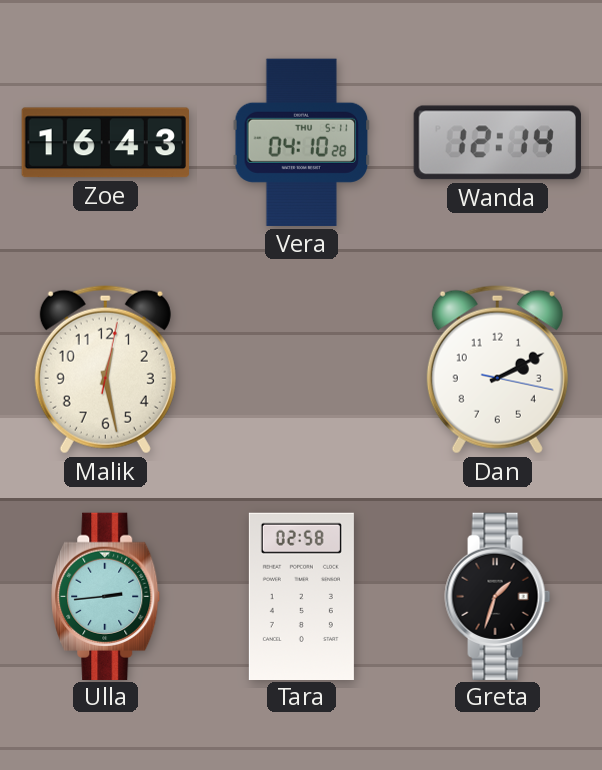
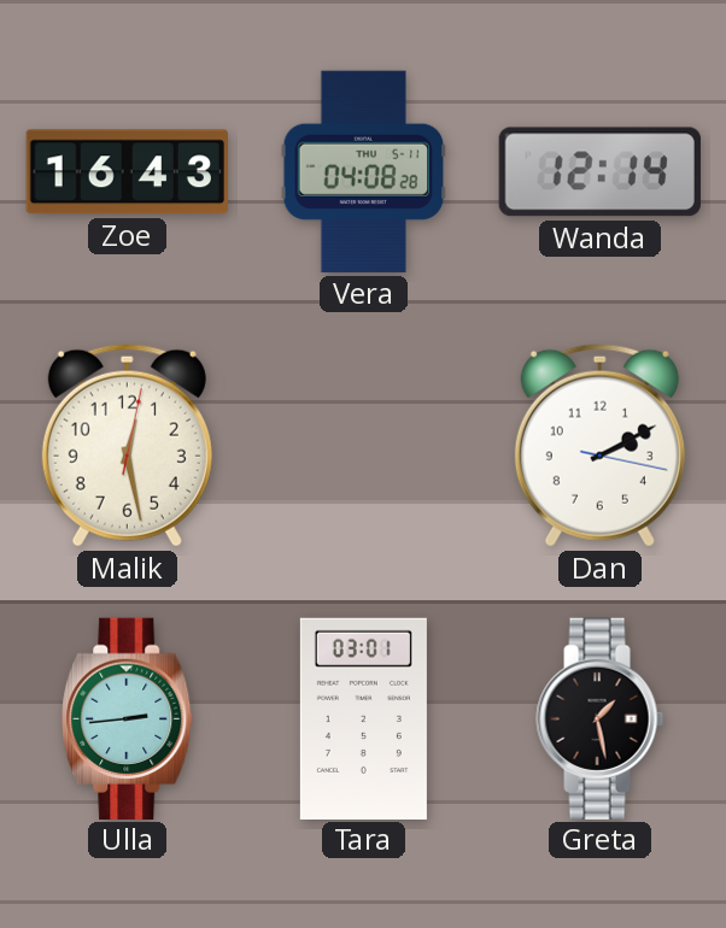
Vera: 04:10 -> 04:08
Tara: 02:58 -> 03:01
Greta: 1:33 -> 1:28
